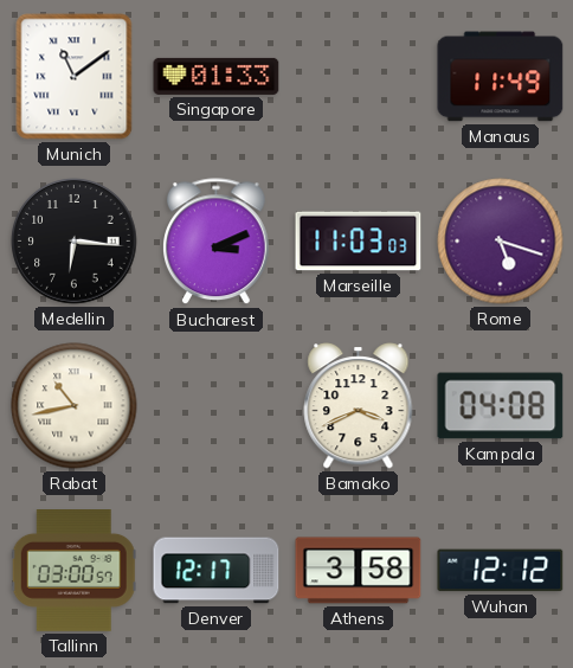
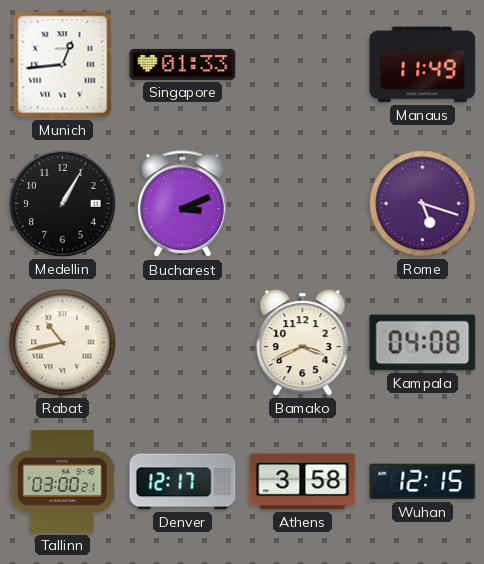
Munich: 11:09 -> 12:44
Medellin: 6:16 -> 1:05
Marseille: 11:03 -> none
Tallinn: 03:00:57 -> 03:00:21
Wuhan: 12:12 -> 12:15
